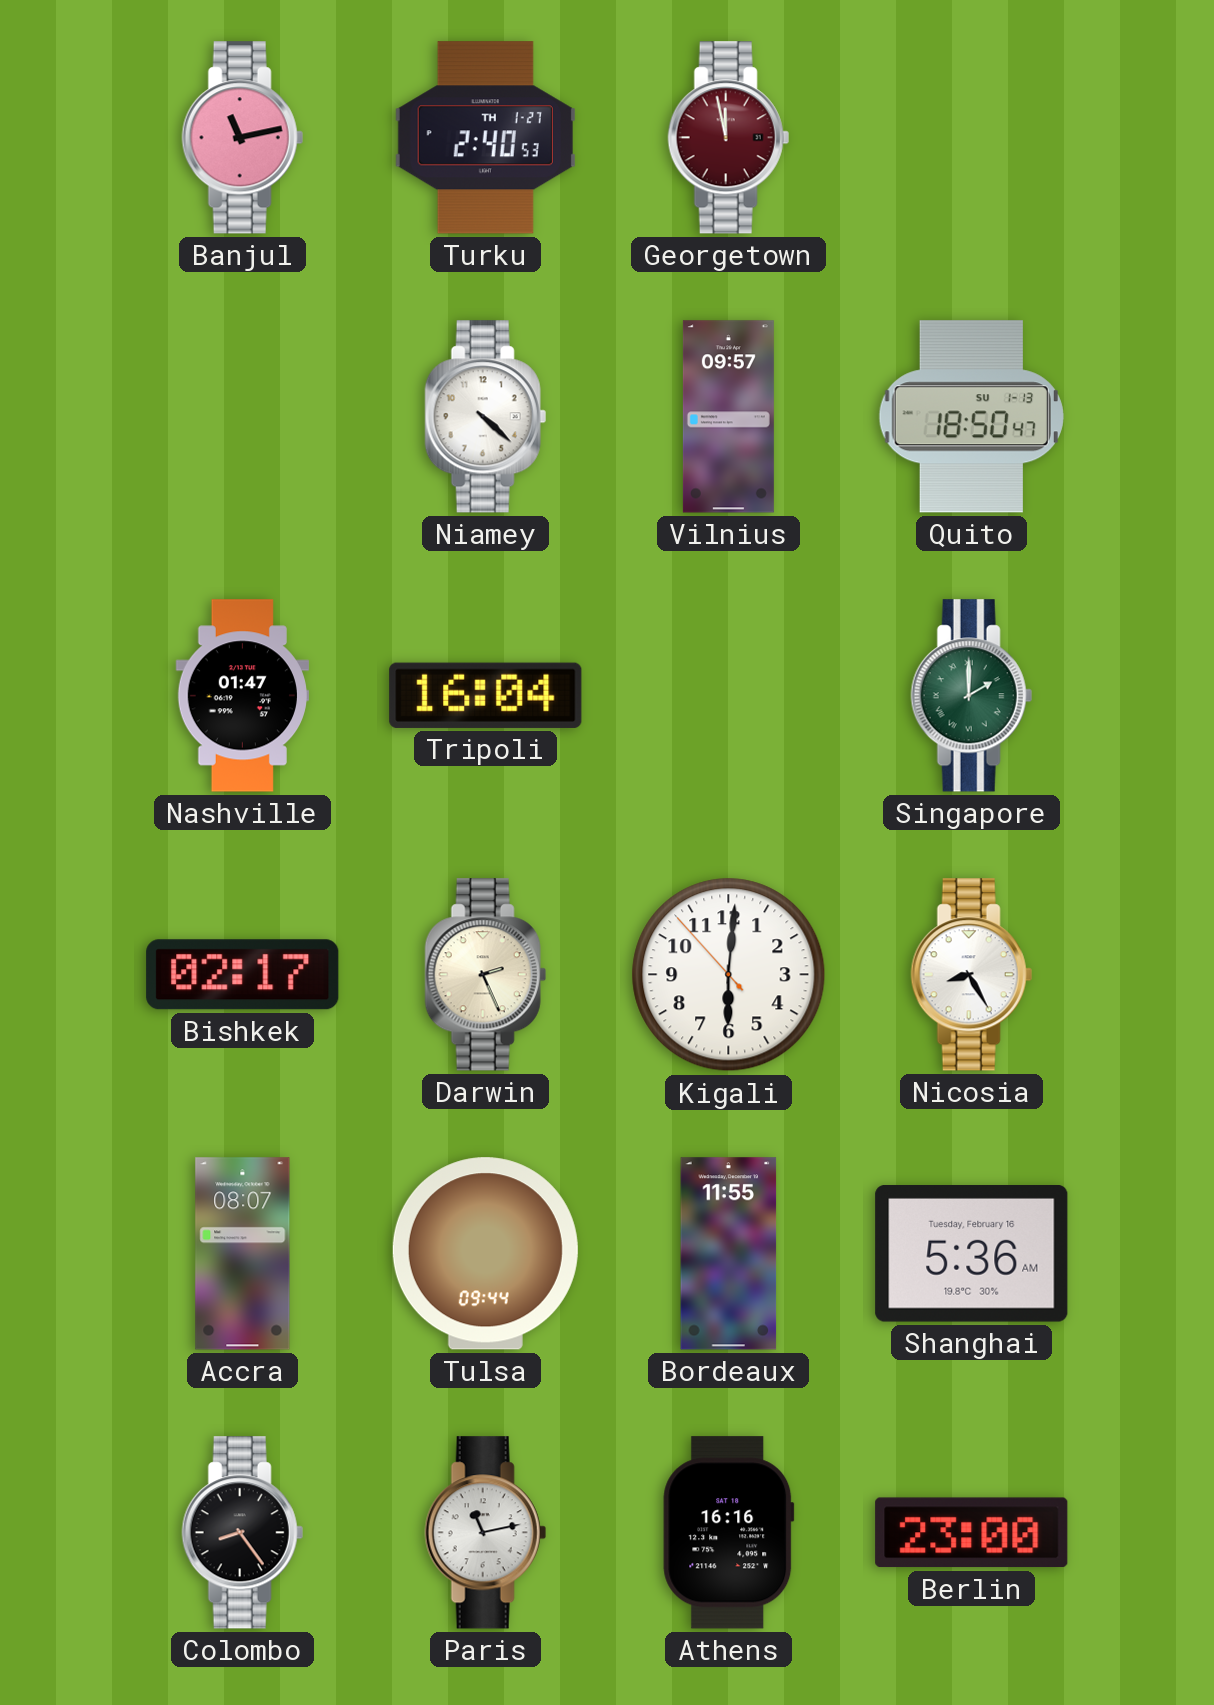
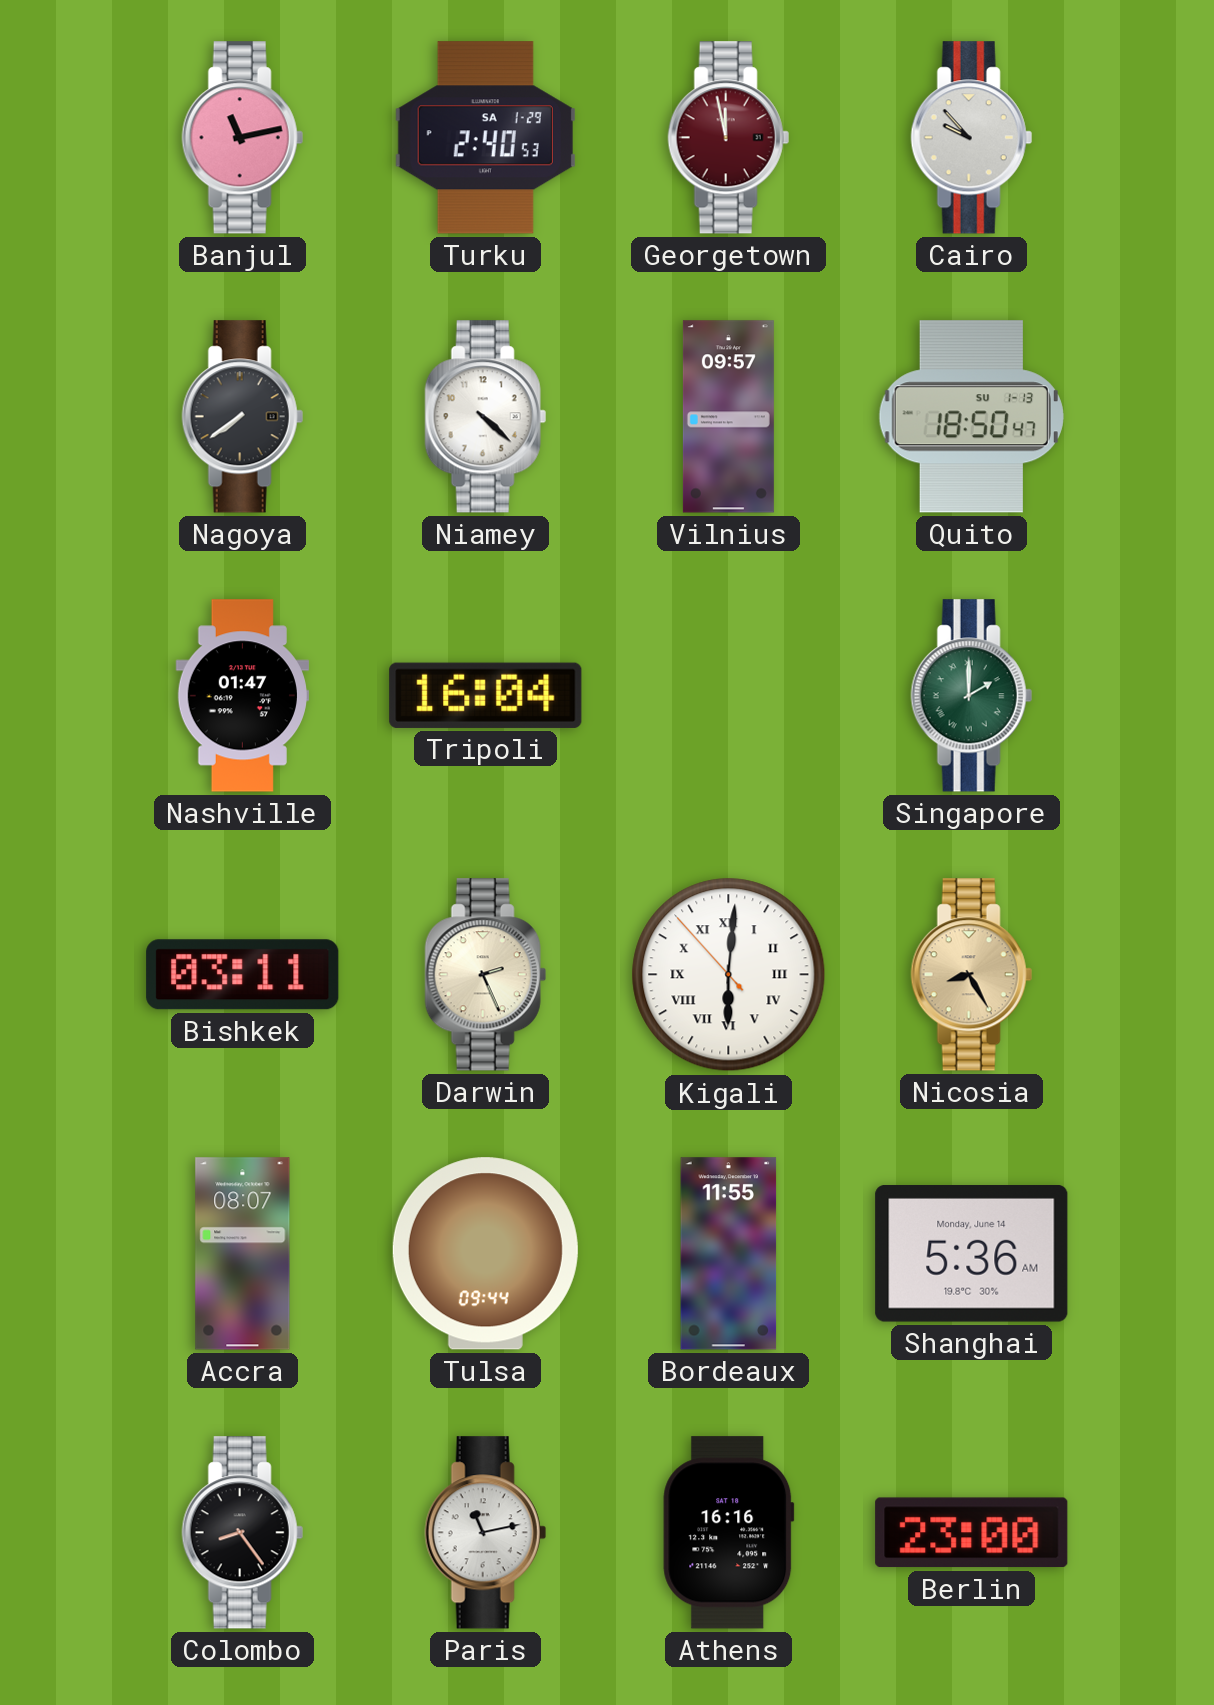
Turku date: TH 1-27 -> SA 1-29
Cairo: none -> 9:53
Nagoya: none -> 7:39
Bishkek: 02:17 -> 03:11
Kigali numerals: Arabic -> Roman
Nicosia dial: white -> champagne
Shanghai date: Tuesday, February 16 -> Monday, June 14
